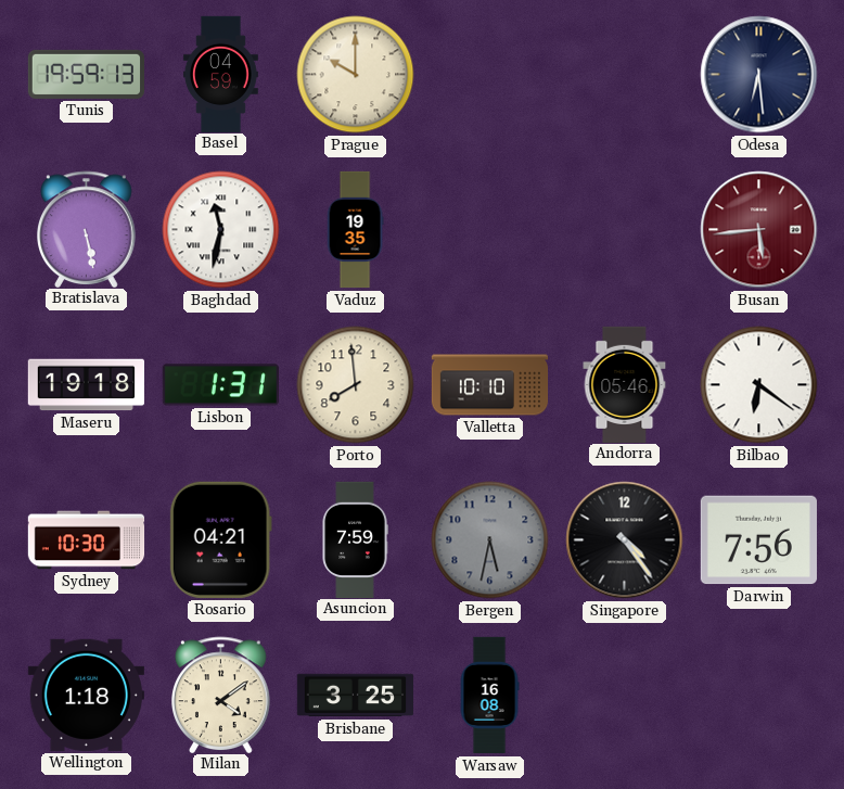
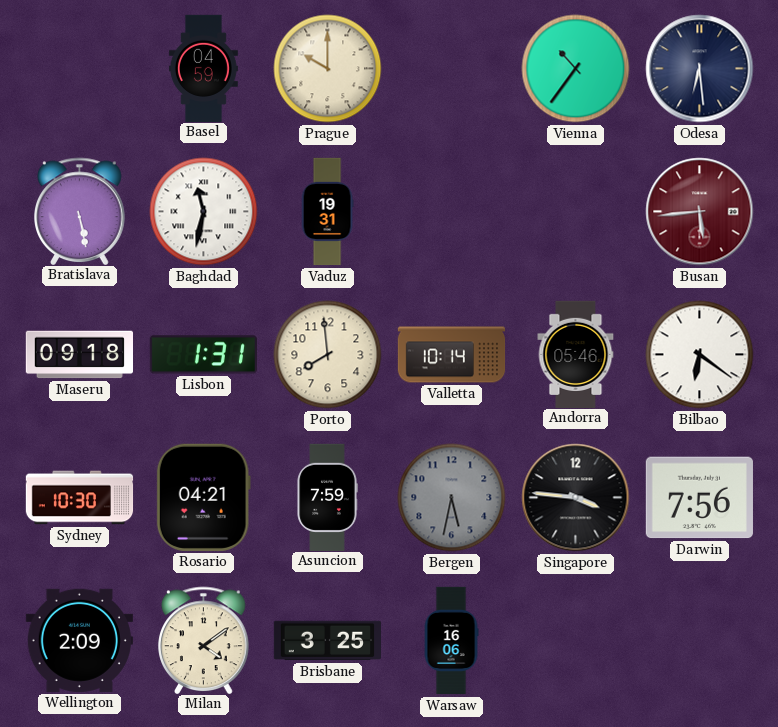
Tunis: 19:59 -> none
Vienna: none -> 10:36
Vaduz: 19:35 -> 19:31
Maseru: 19:18 -> 09:18
Valletta: 10:10 -> 10:14
Singapore: 4:24 -> 3:46
Wellington: 1:18 -> 2:09
Warsaw: 16:08 -> 16:06
